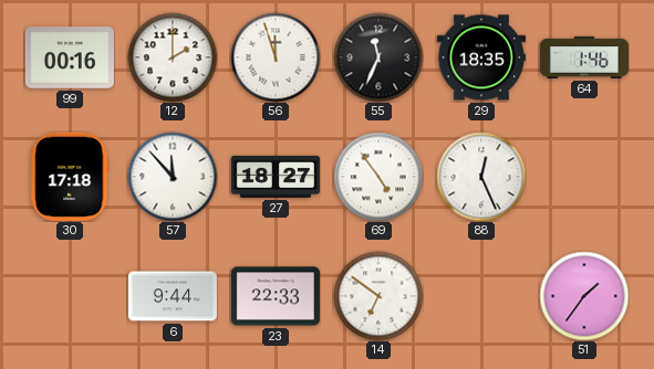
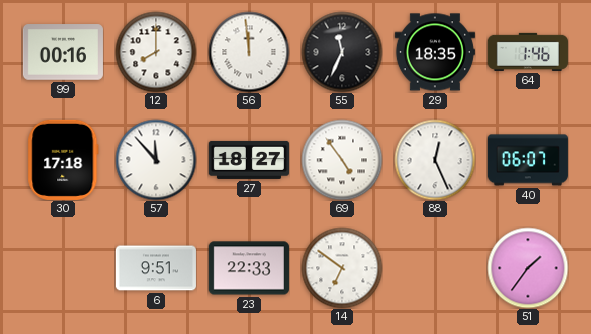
12: 2:00 -> 8:00
56: 11:57 -> 11:59
40: none -> 06:07
6: 9:44 -> 9:51
